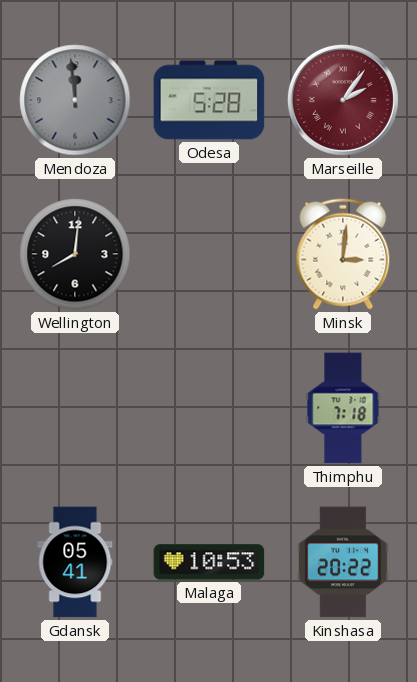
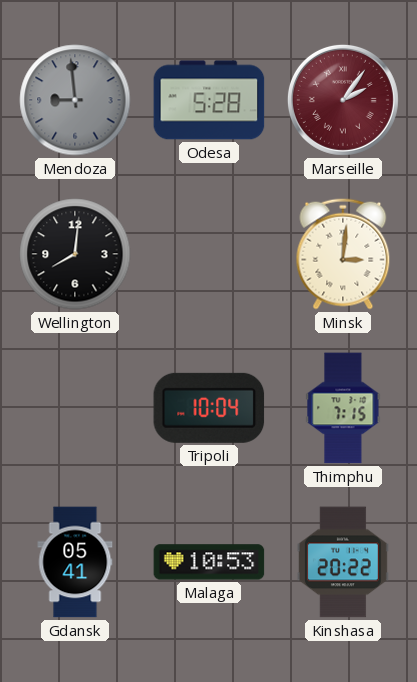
Mendoza: 11:59 -> 8:59
Tripoli: none -> 10:04
Thimphu: 7:18 -> 7:15
